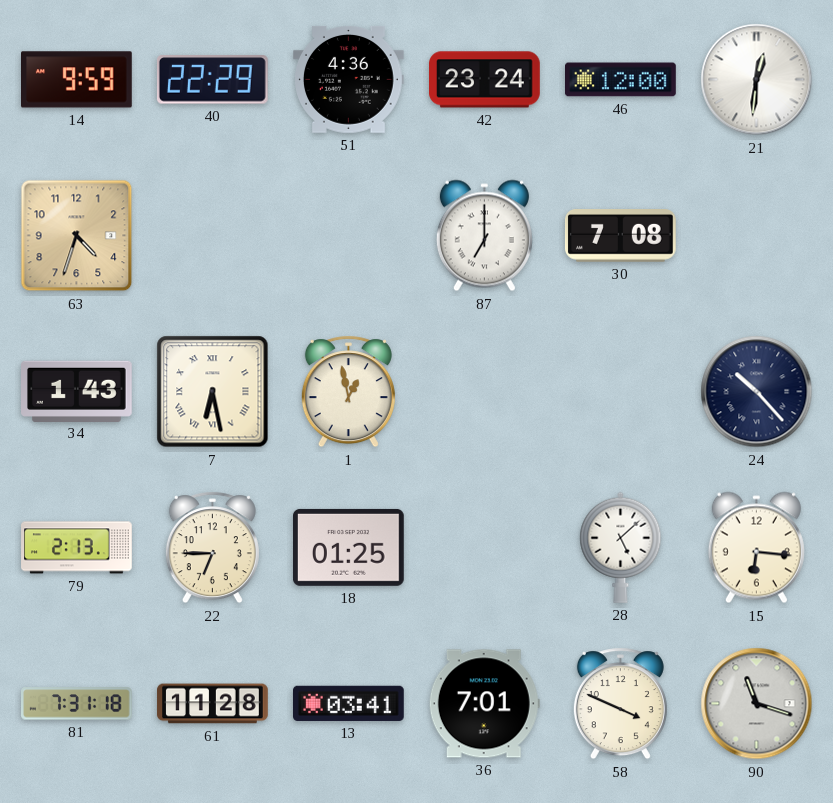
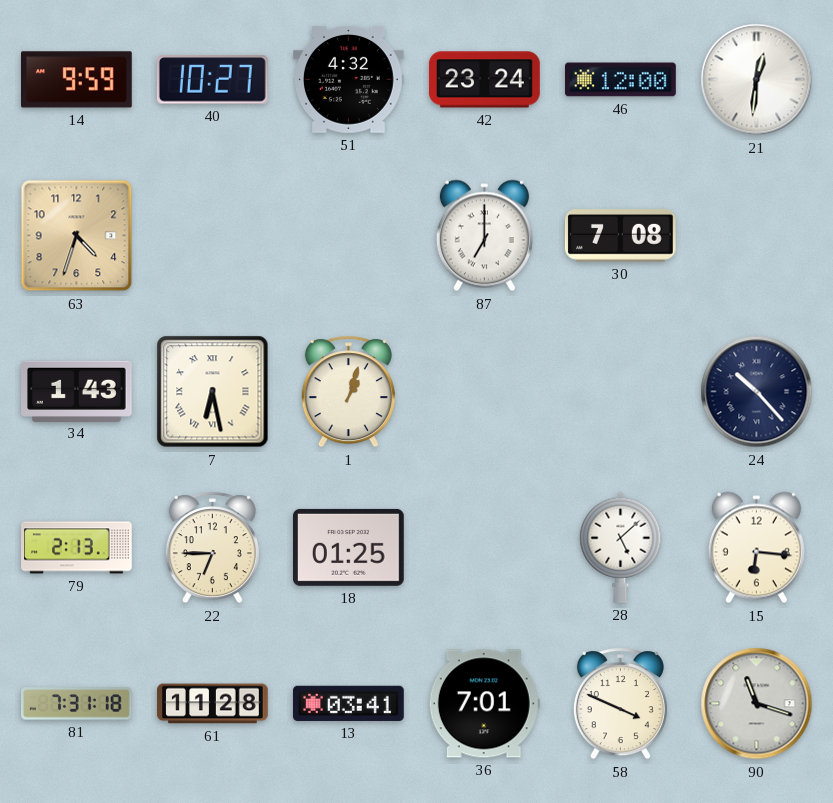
40: 22:29 -> 10:27
51: 4:36 -> 4:32
1: 12:58 -> 1:03
